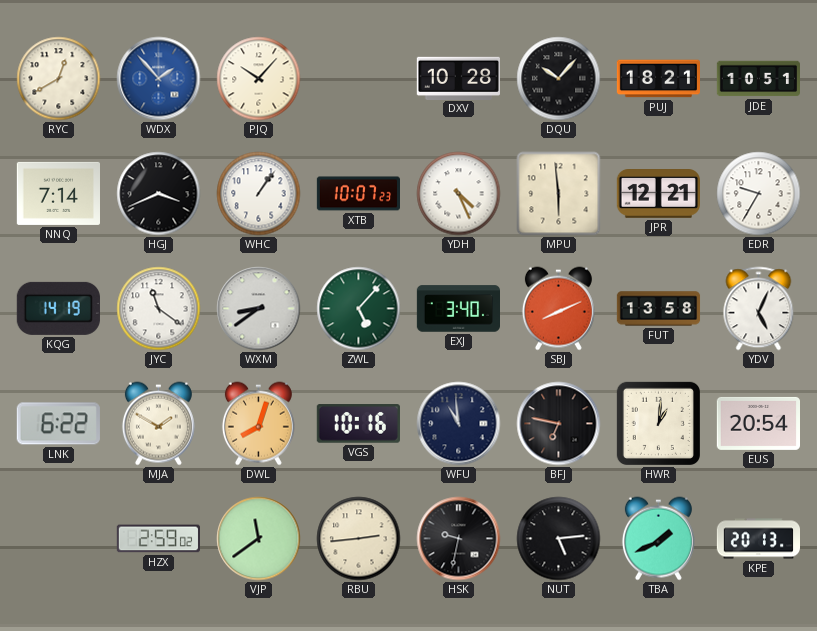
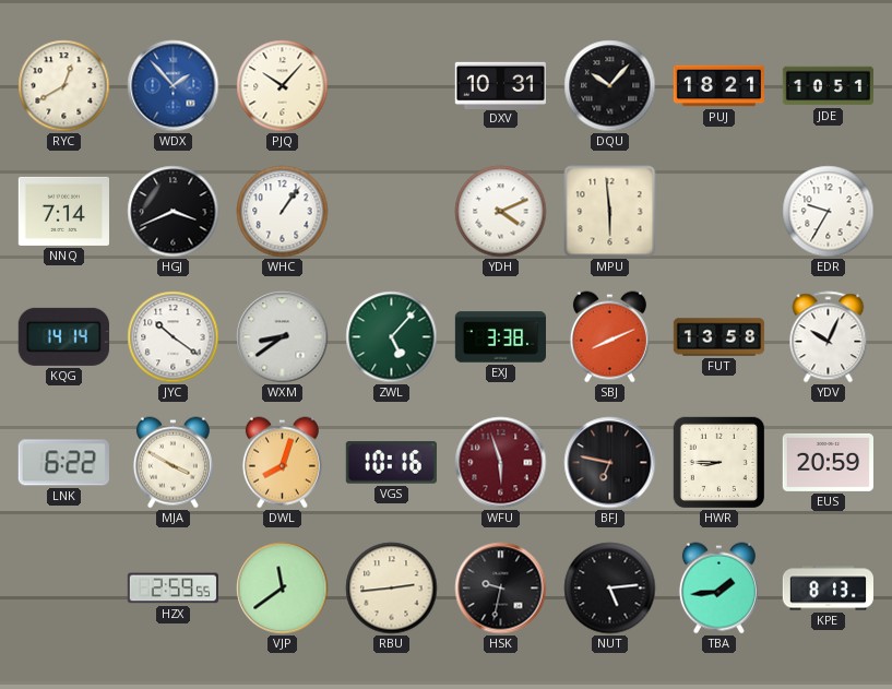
DXV: 10:28 -> 10:31
XTB: 10:07 -> none
YDH: 4:26 -> 4:11
JPR: 12:21 -> none
KQG: 14:19 -> 14:14
JYC: 11:21 -> 10:21
EXJ: 3:40 -> 3:38
YDV: 5:04 -> 10:04
MJA: 1:50 -> 3:50
WFU: 10:59 -> 5:57
WFU dial: navy -> burgundy
HWR: 1:01 -> 8:45
EUS: 20:54 -> 20:59
HZX: 2:59:02 -> 2:59:55
TBA: 1:41 -> 1:44
KPE: 20:13 -> 8:13
